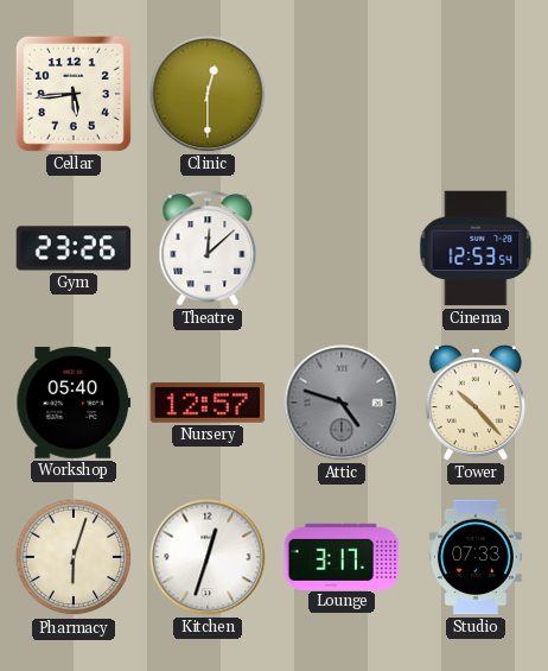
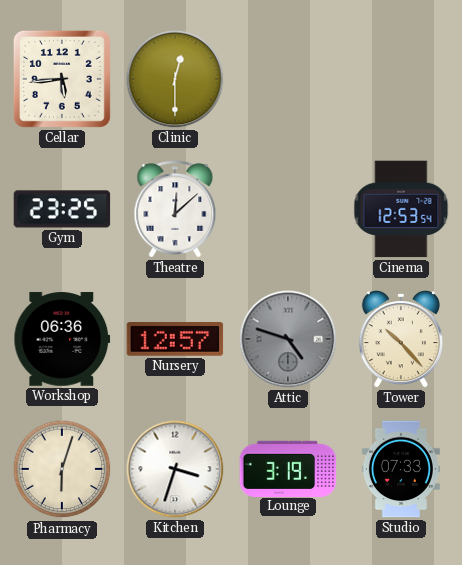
Gym: 23:26 -> 23:25
Workshop: 05:40 -> 06:36
Kitchen: 12:33 -> 3:33
Lounge: 3:17 -> 3:19
